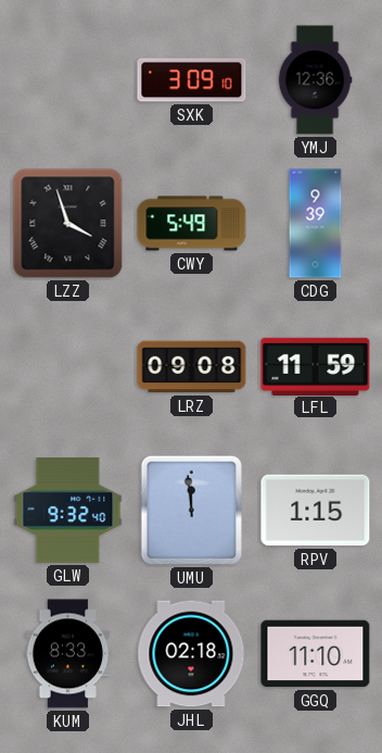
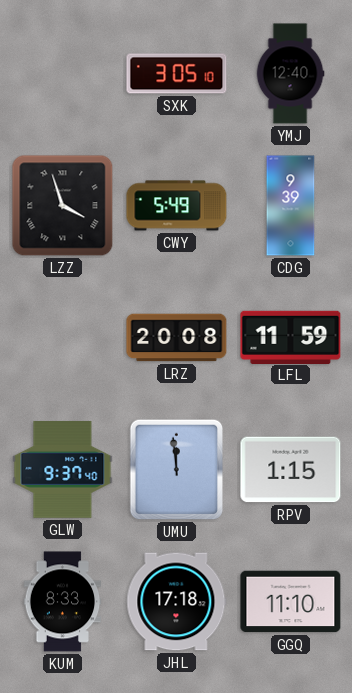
SXK: 3:09 -> 3:05
YMJ: 12:36 -> 12:40
LRZ: 09:08 -> 20:08
GLW: 9:32 -> 9:37
JHL: 02:18 -> 17:18
